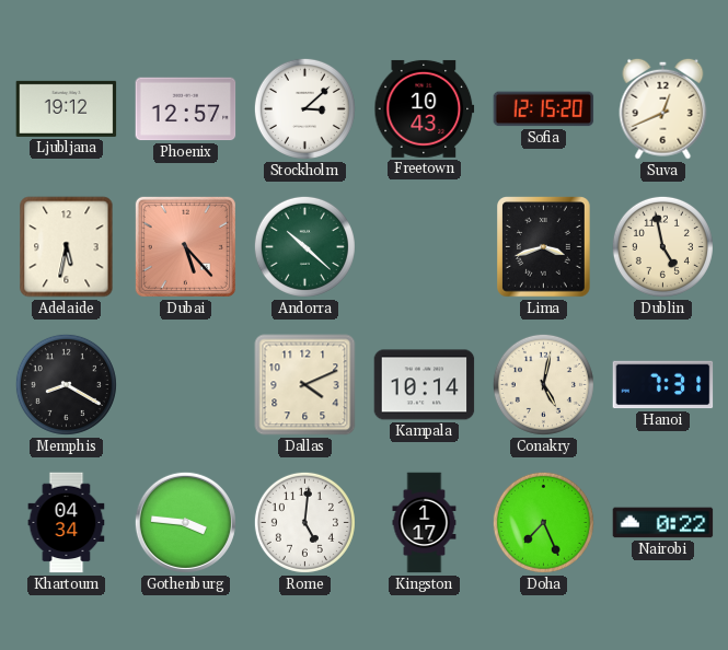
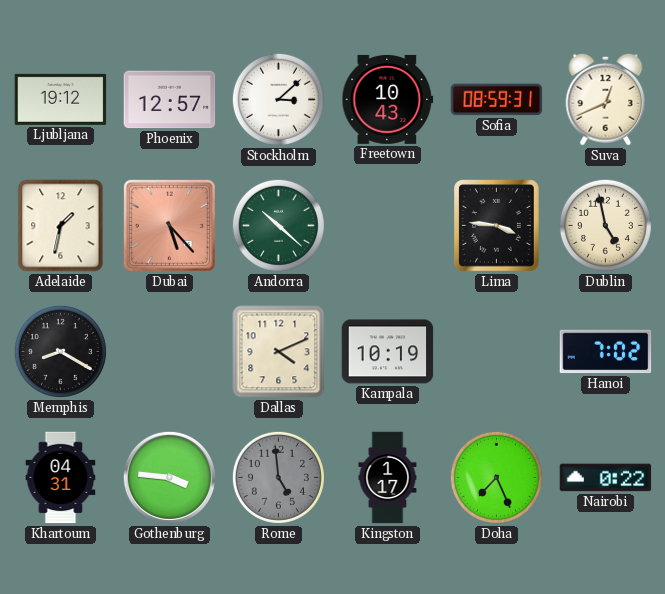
Sofia: 12:15 -> 08:59
Adelaide: 5:32 -> 1:32
Lima: 3:42 -> 3:46
Kampala: 10:14 -> 10:19
Conakry: 5:02 -> none
Hanoi: 7:31 -> 7:02
Khartoum: 04:34 -> 04:31
Rome: 5:01 -> 4:59
Rome dial: white -> grey
